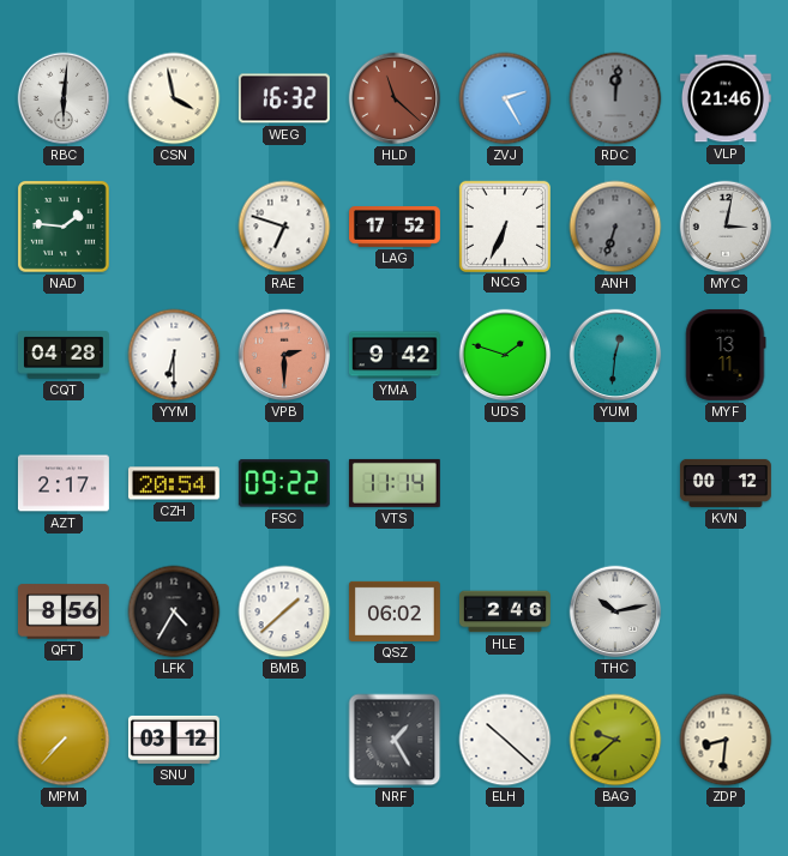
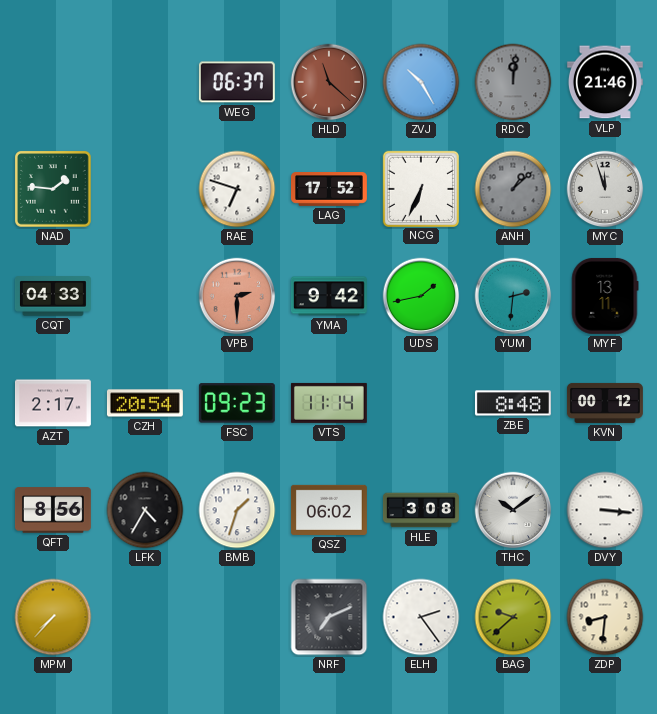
RBC: 6:01 -> none
CSN: 3:58 -> none
WEG: 16:32 -> 06:37
ZVJ: 2:25 -> 10:25
ANH: 6:33 -> 1:08
MYC: 3:02 -> 11:57
CQT: 04:28 -> 04:33
YYM: 6:30 -> none
UDS: 1:48 -> 1:43
YUM: 12:31 -> 2:31
FSC: 09:22 -> 09:23
ZBE: none -> 8:48
BMB: 1:38 -> 1:33
HLE: 2:46 -> 3:08
THC: 10:13 -> 10:09
DVY: none -> 3:16
SNU: 03:12 -> none
NRF: 1:25 -> 7:11
ELH: 10:22 -> 2:24
